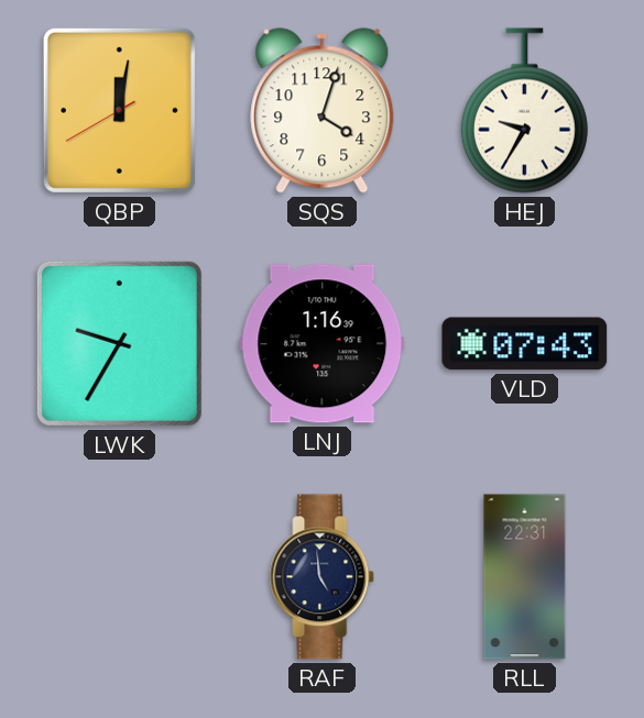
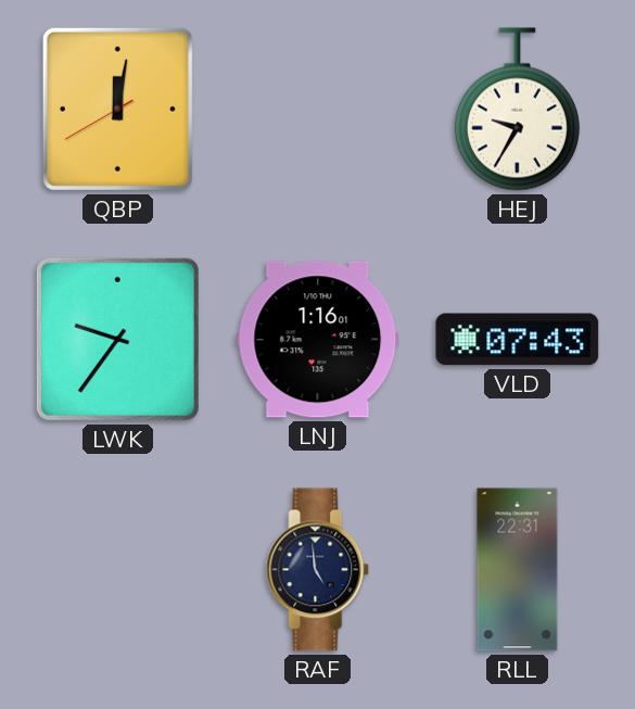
SQS: 4:03 -> none
LWK: 9:35 -> 9:36
LNJ: 1:16:39 -> 1:16:01
